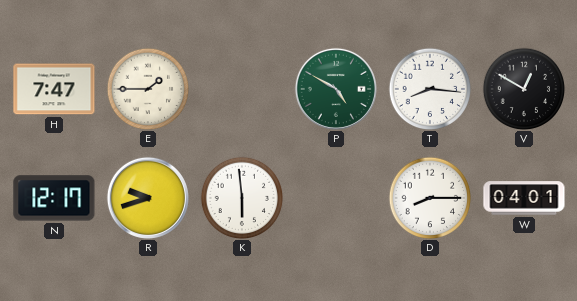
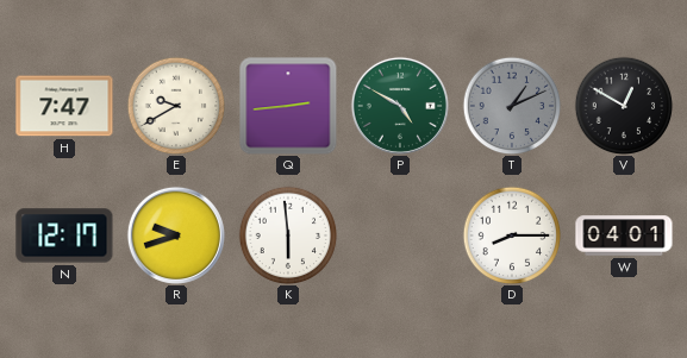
E: 1:45 -> 9:40
Q: none -> 2:44
T: 8:16 -> 1:11
T dial: white -> grey
